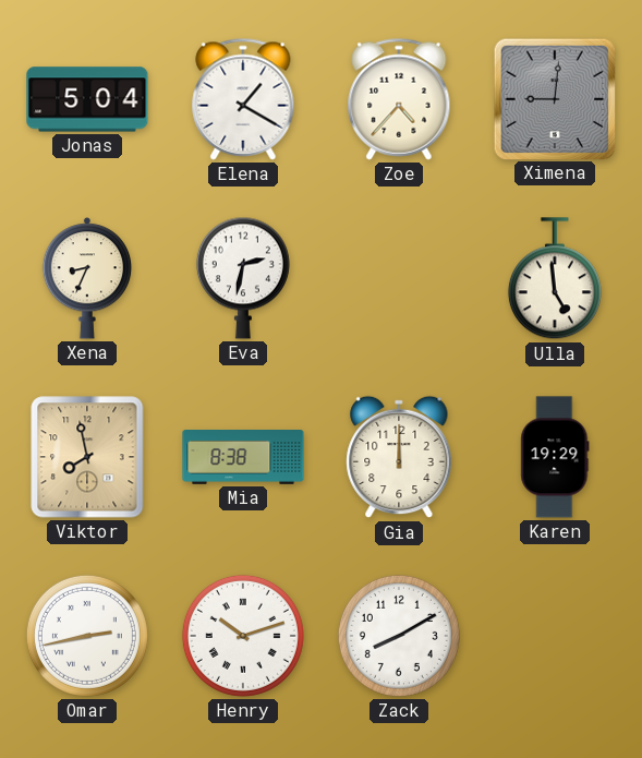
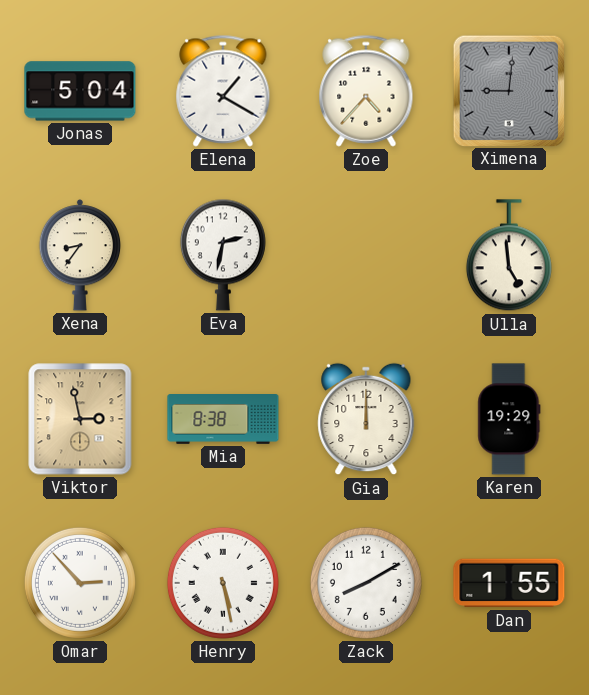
Xena: 8:34 -> 8:36
Viktor: 7:58 -> 2:58
Omar: 2:43 -> 2:53
Henry: 10:12 -> 5:28
Dan: none -> 1:55
